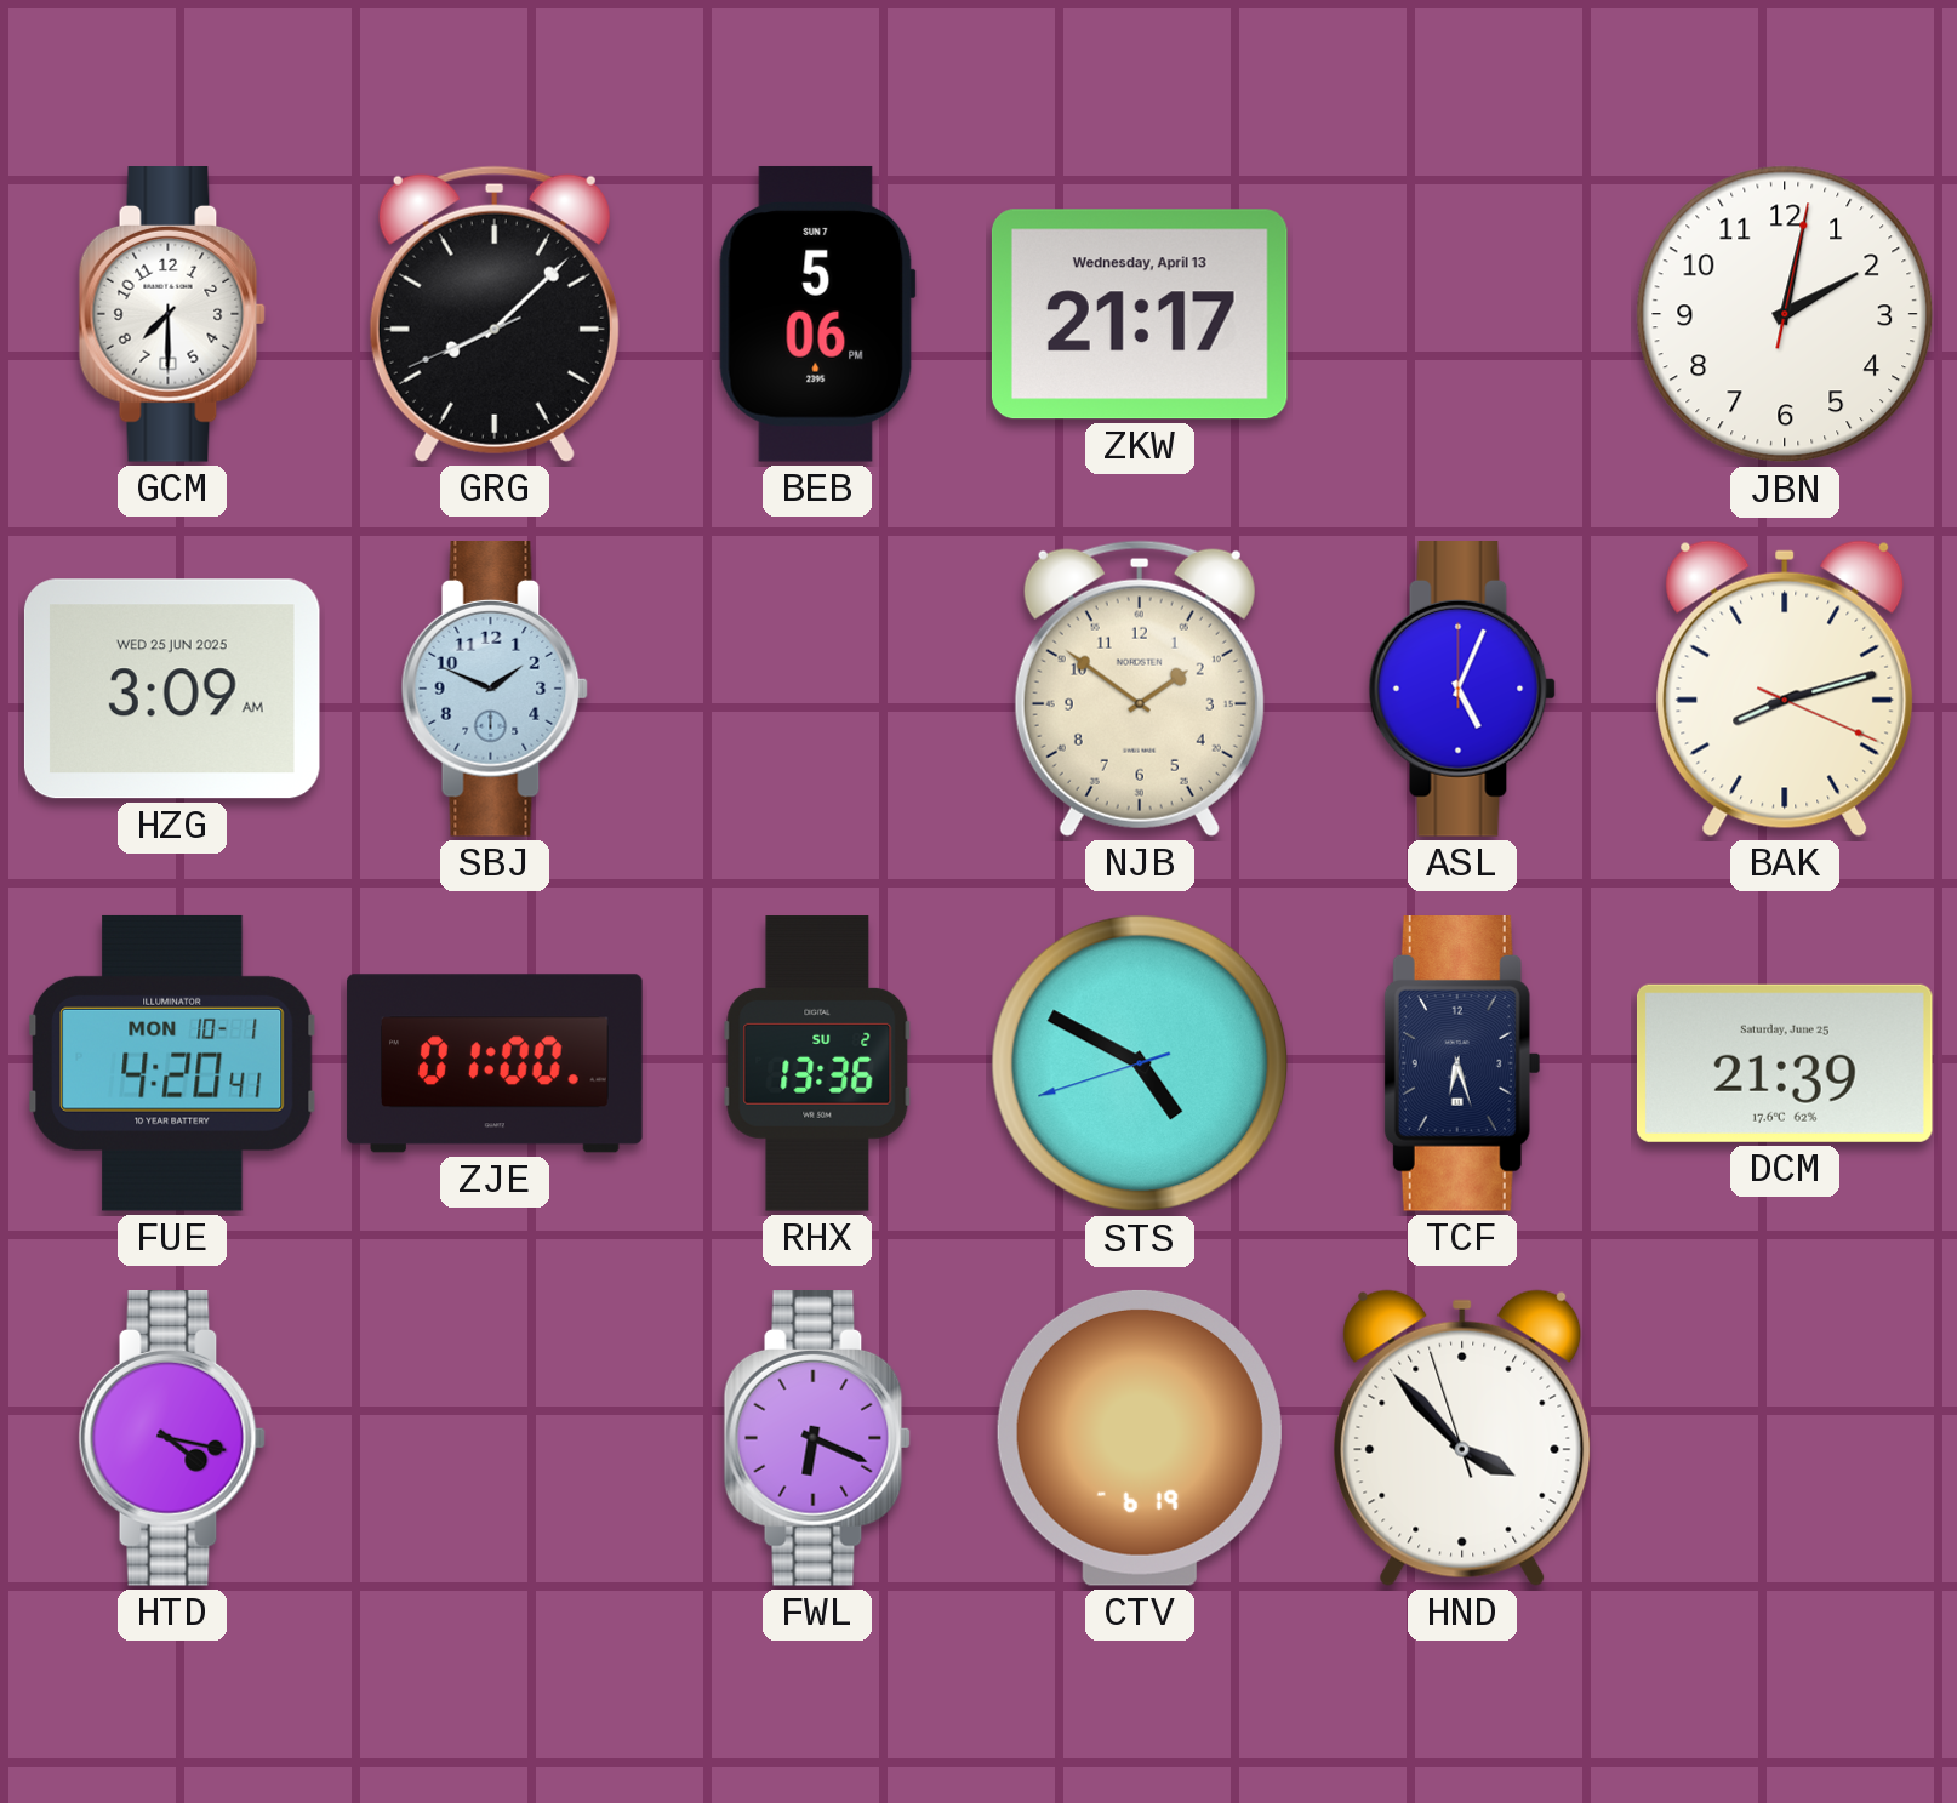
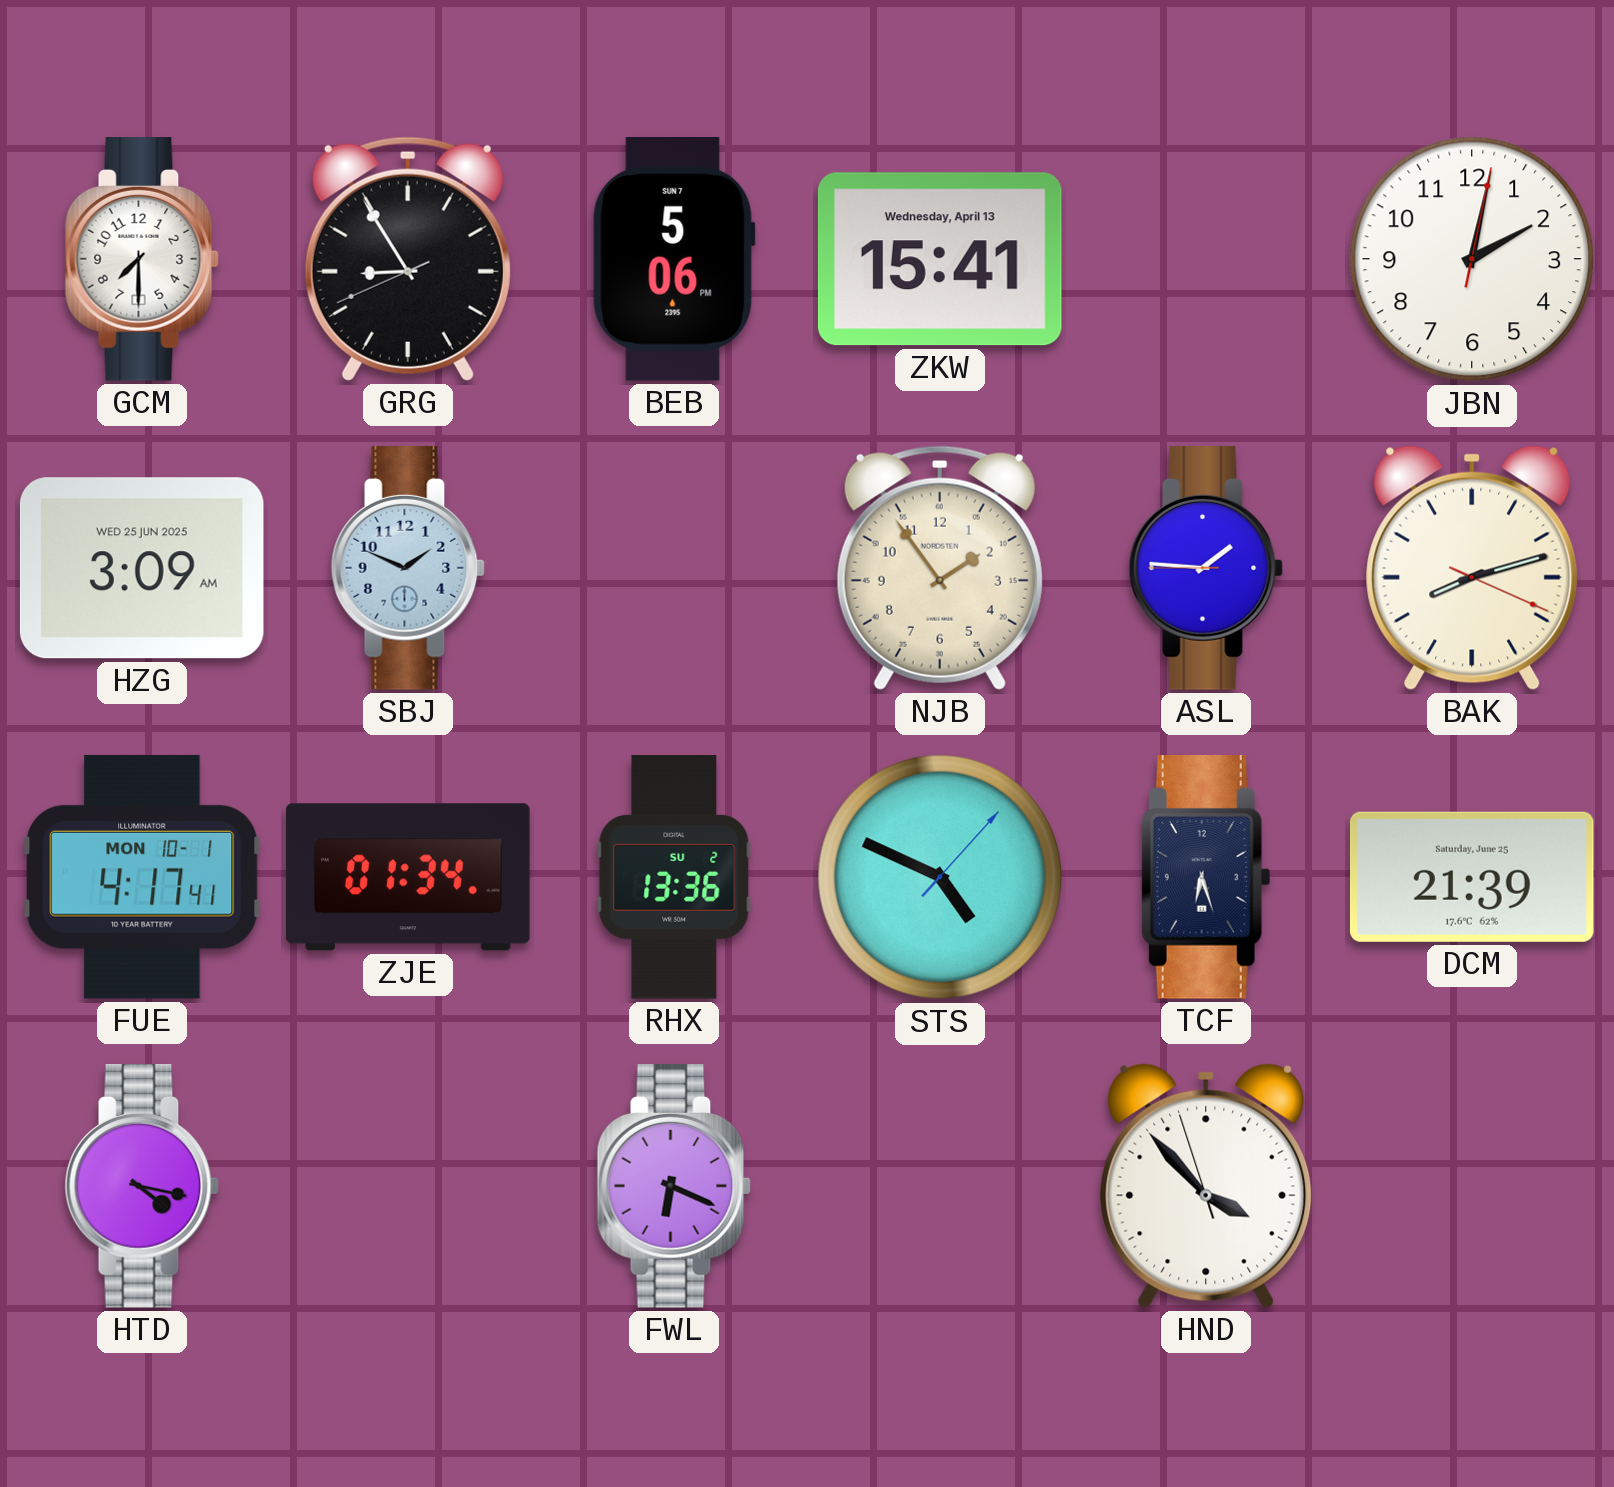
GRG: 8:07 -> 8:54
ZKW: 21:17 -> 15:41
NJB: 1:51 -> 1:54
ASL: 5:04 -> 1:45
FUE: 4:20 -> 4:17
ZJE: 01:00 -> 01:34
STS: 4:49:42 -> 4:49:07
CTV: 6:19 -> none
